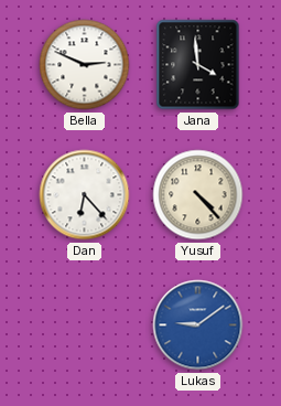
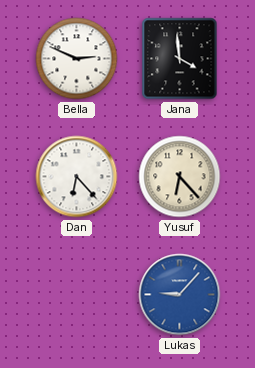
Yusuf: 4:23 -> 6:23
Lukas: 9:09 -> 9:07
